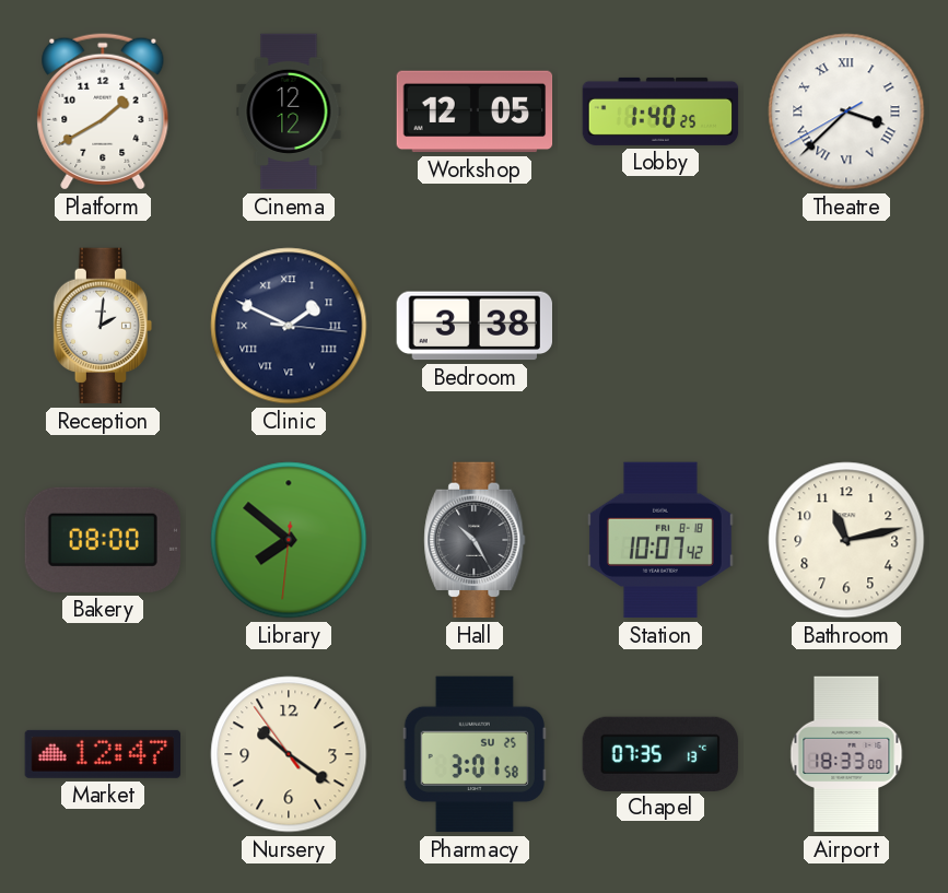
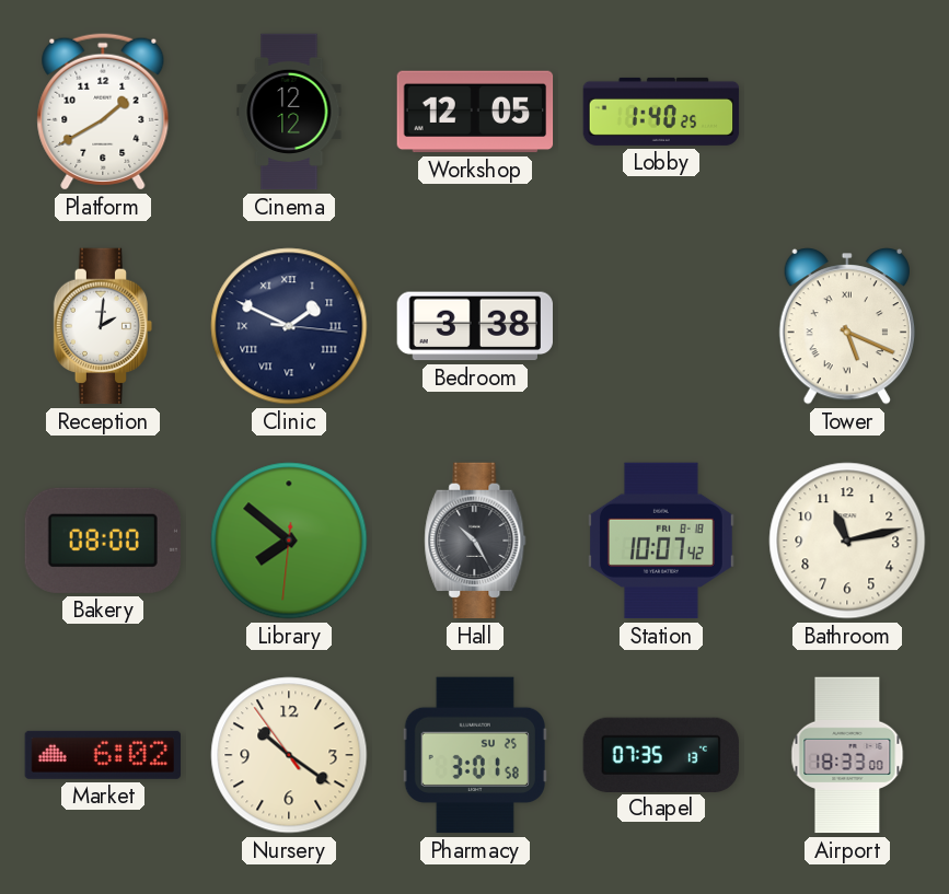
Theatre: 3:37 -> none
Tower: none -> 5:19
Market: 12:47 -> 6:02
